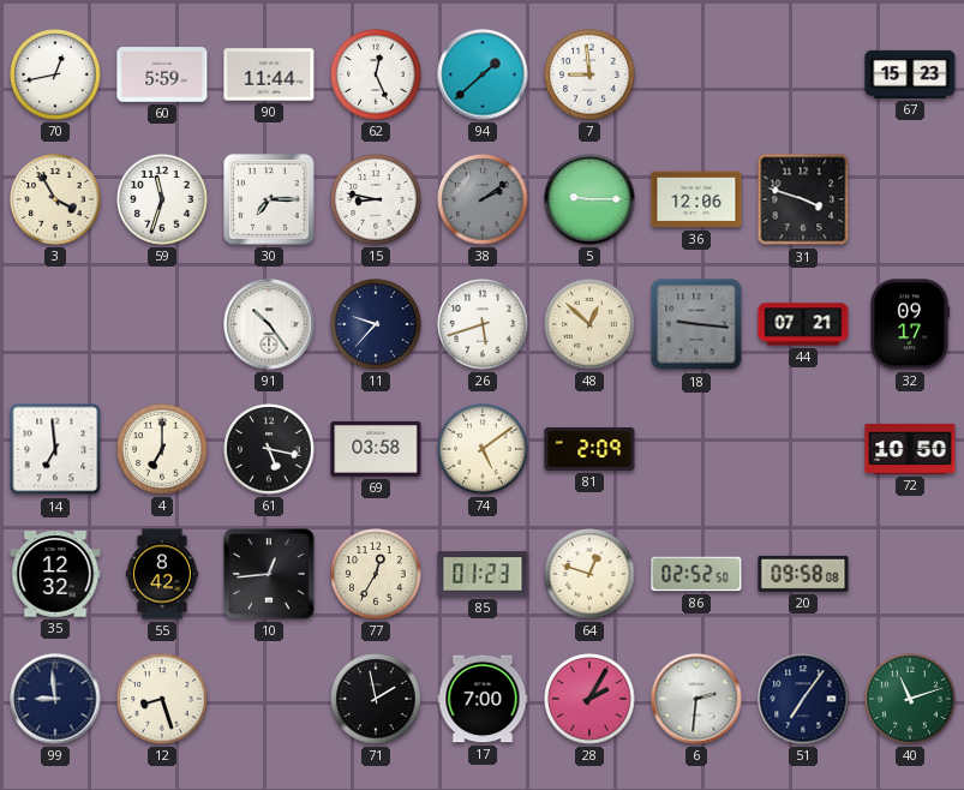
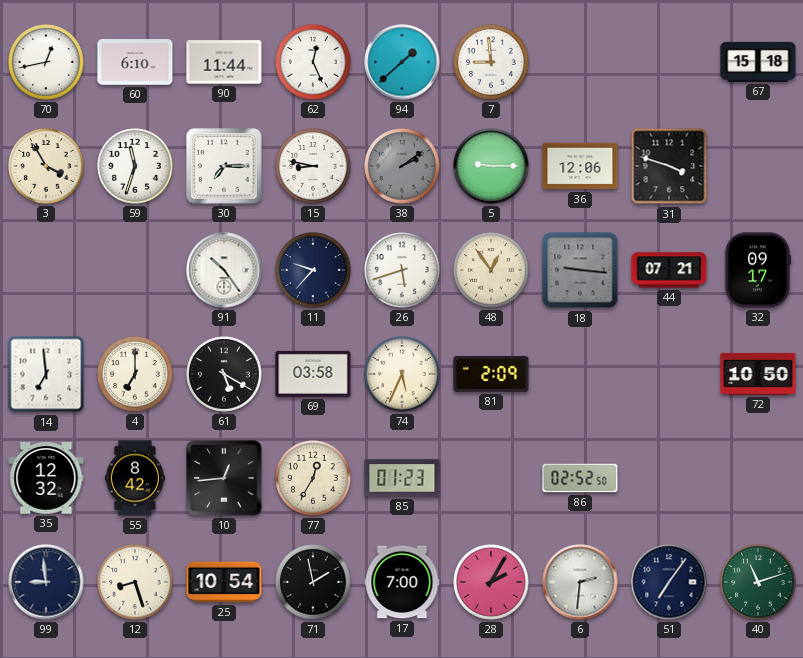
60: 5:59 -> 6:10
67: 15:23 -> 15:18
48: 12:52 -> 12:54
61: 5:17 -> 5:20
74: 5:09 -> 5:34
64: 12:48 -> none
20: 09:58 -> none
25: none -> 10:54
